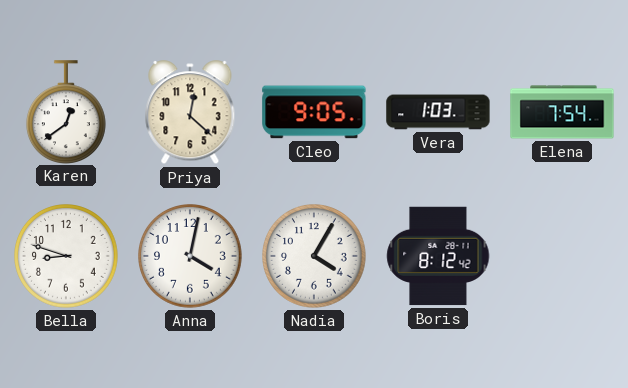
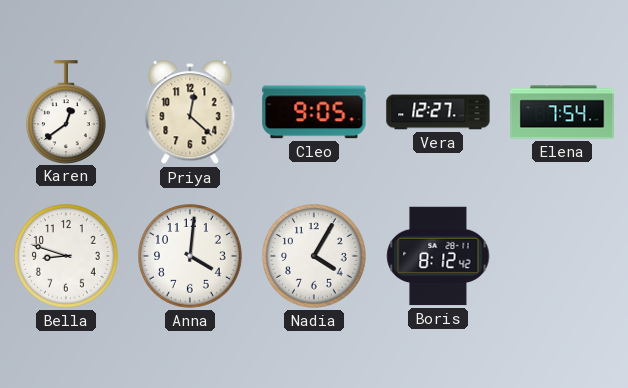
Vera: 1:03 -> 12:27
Anna: 4:02 -> 4:01
